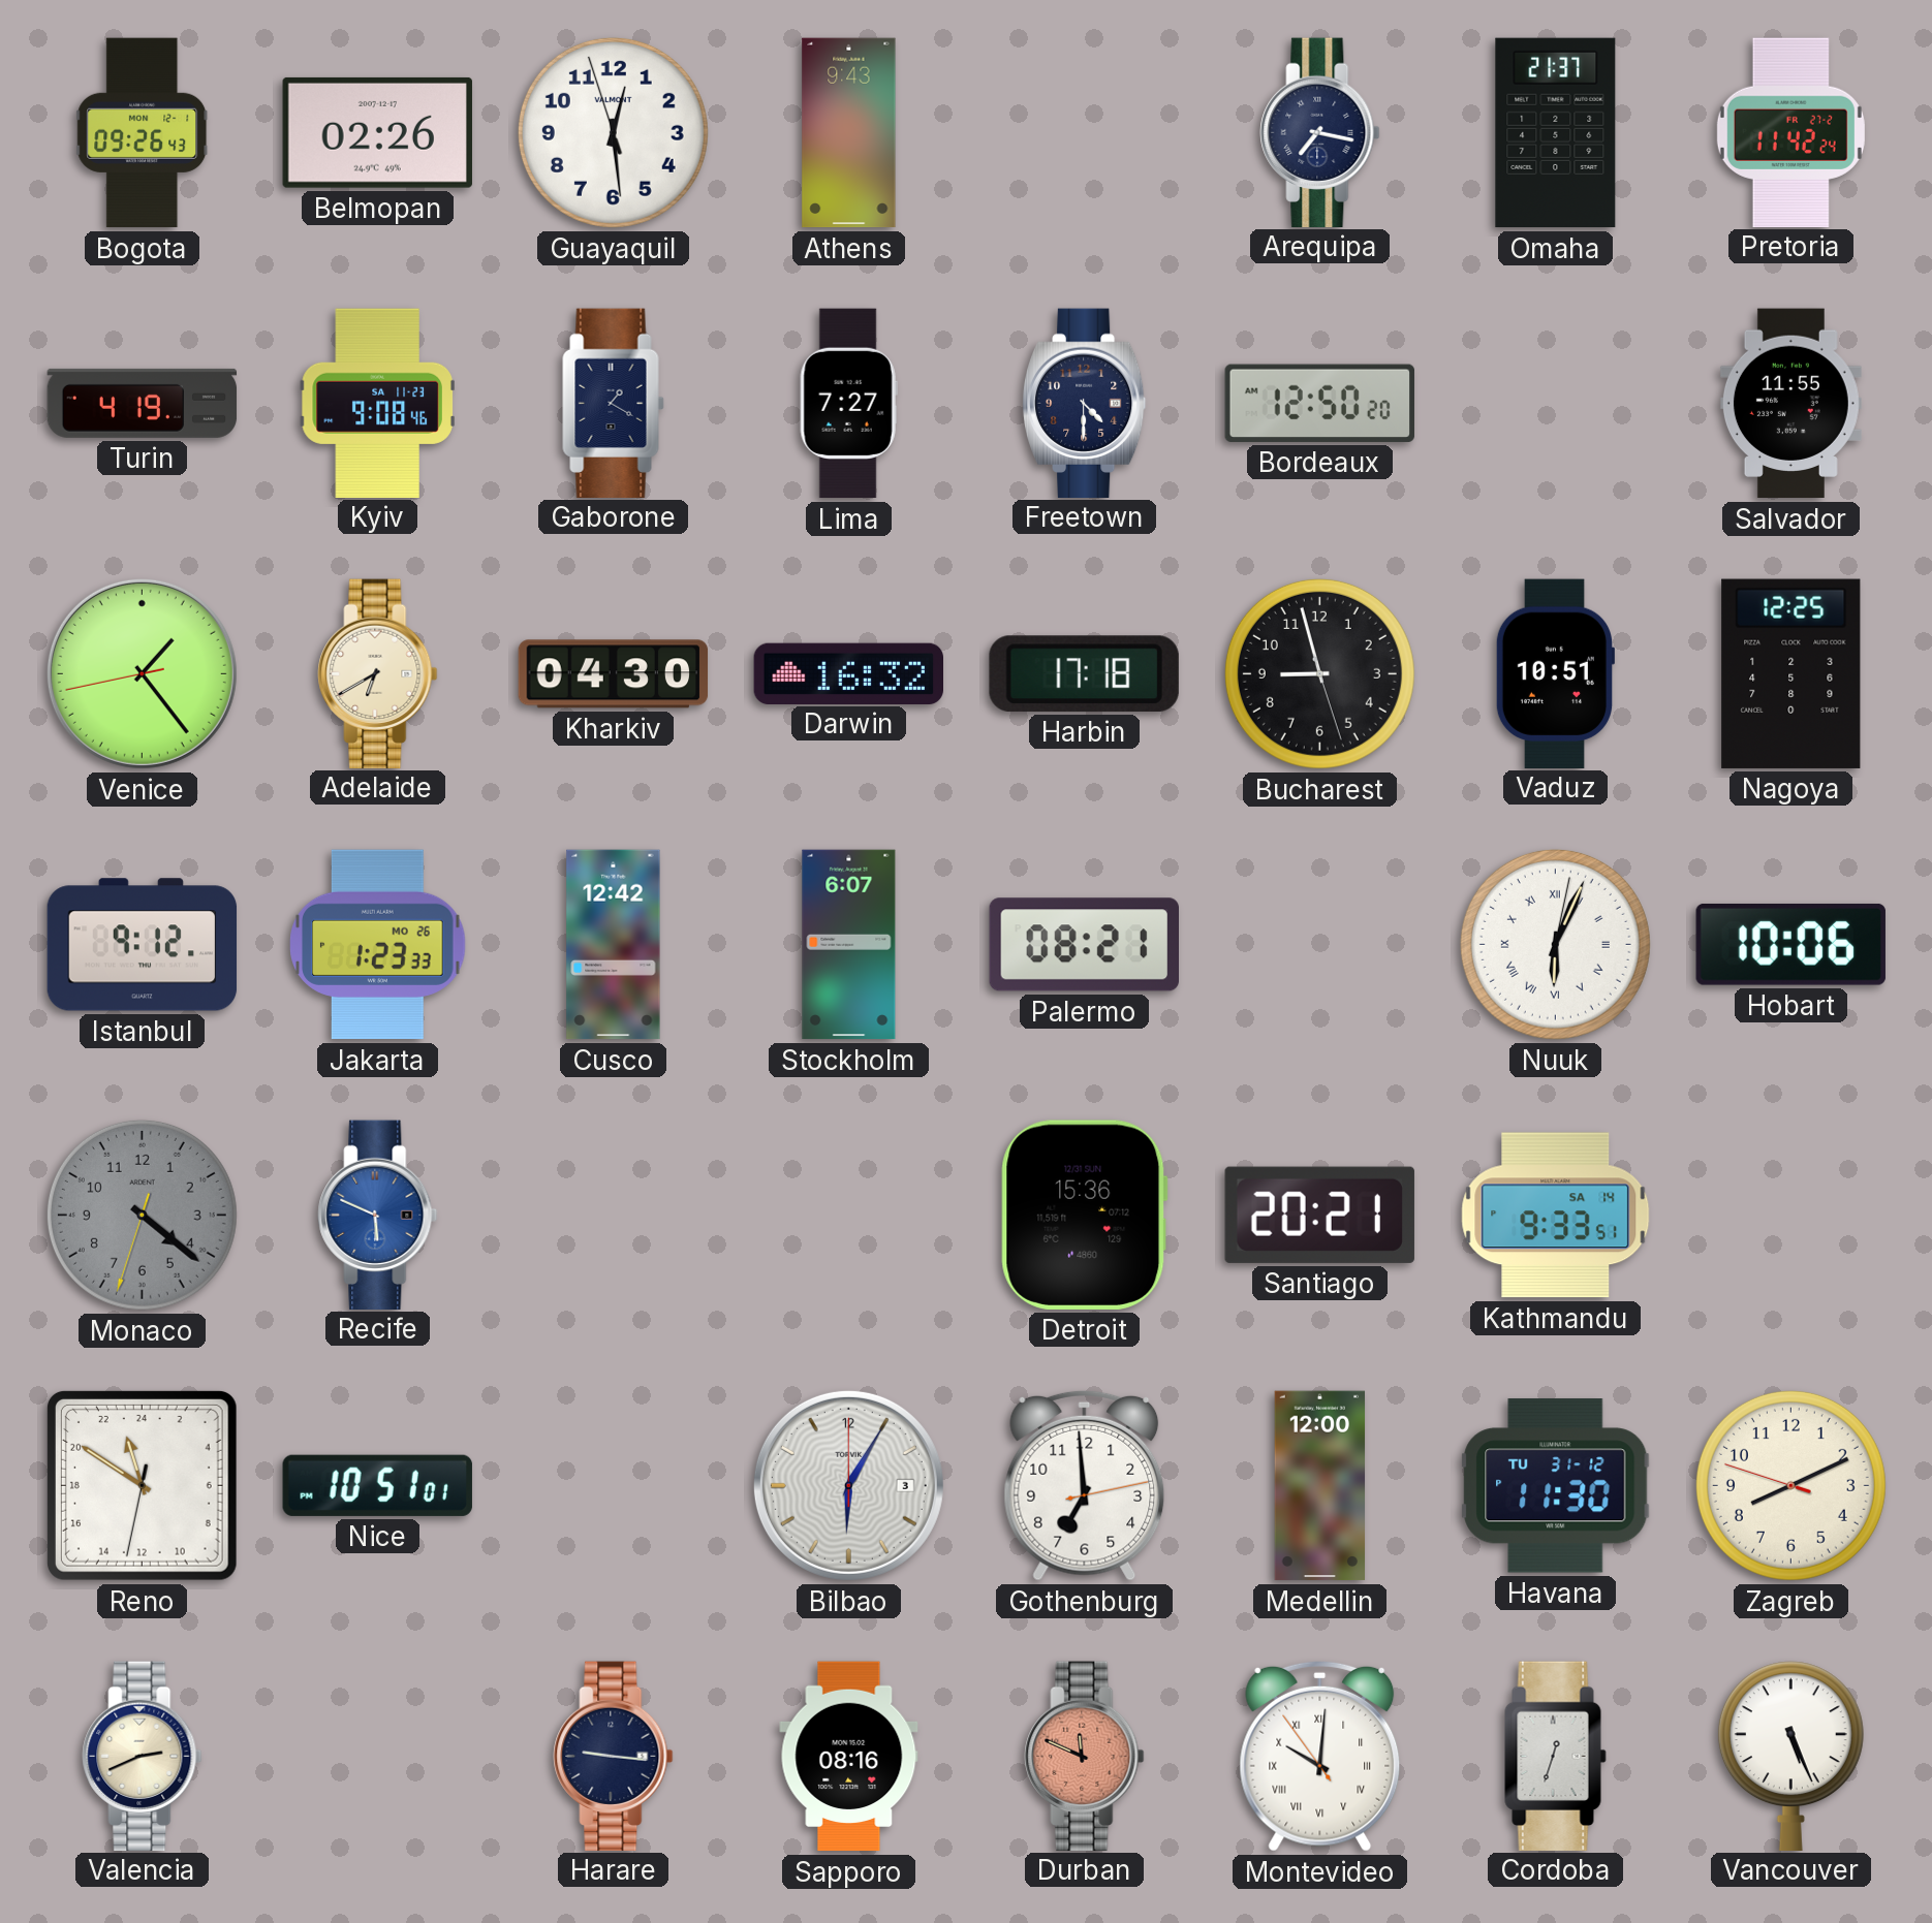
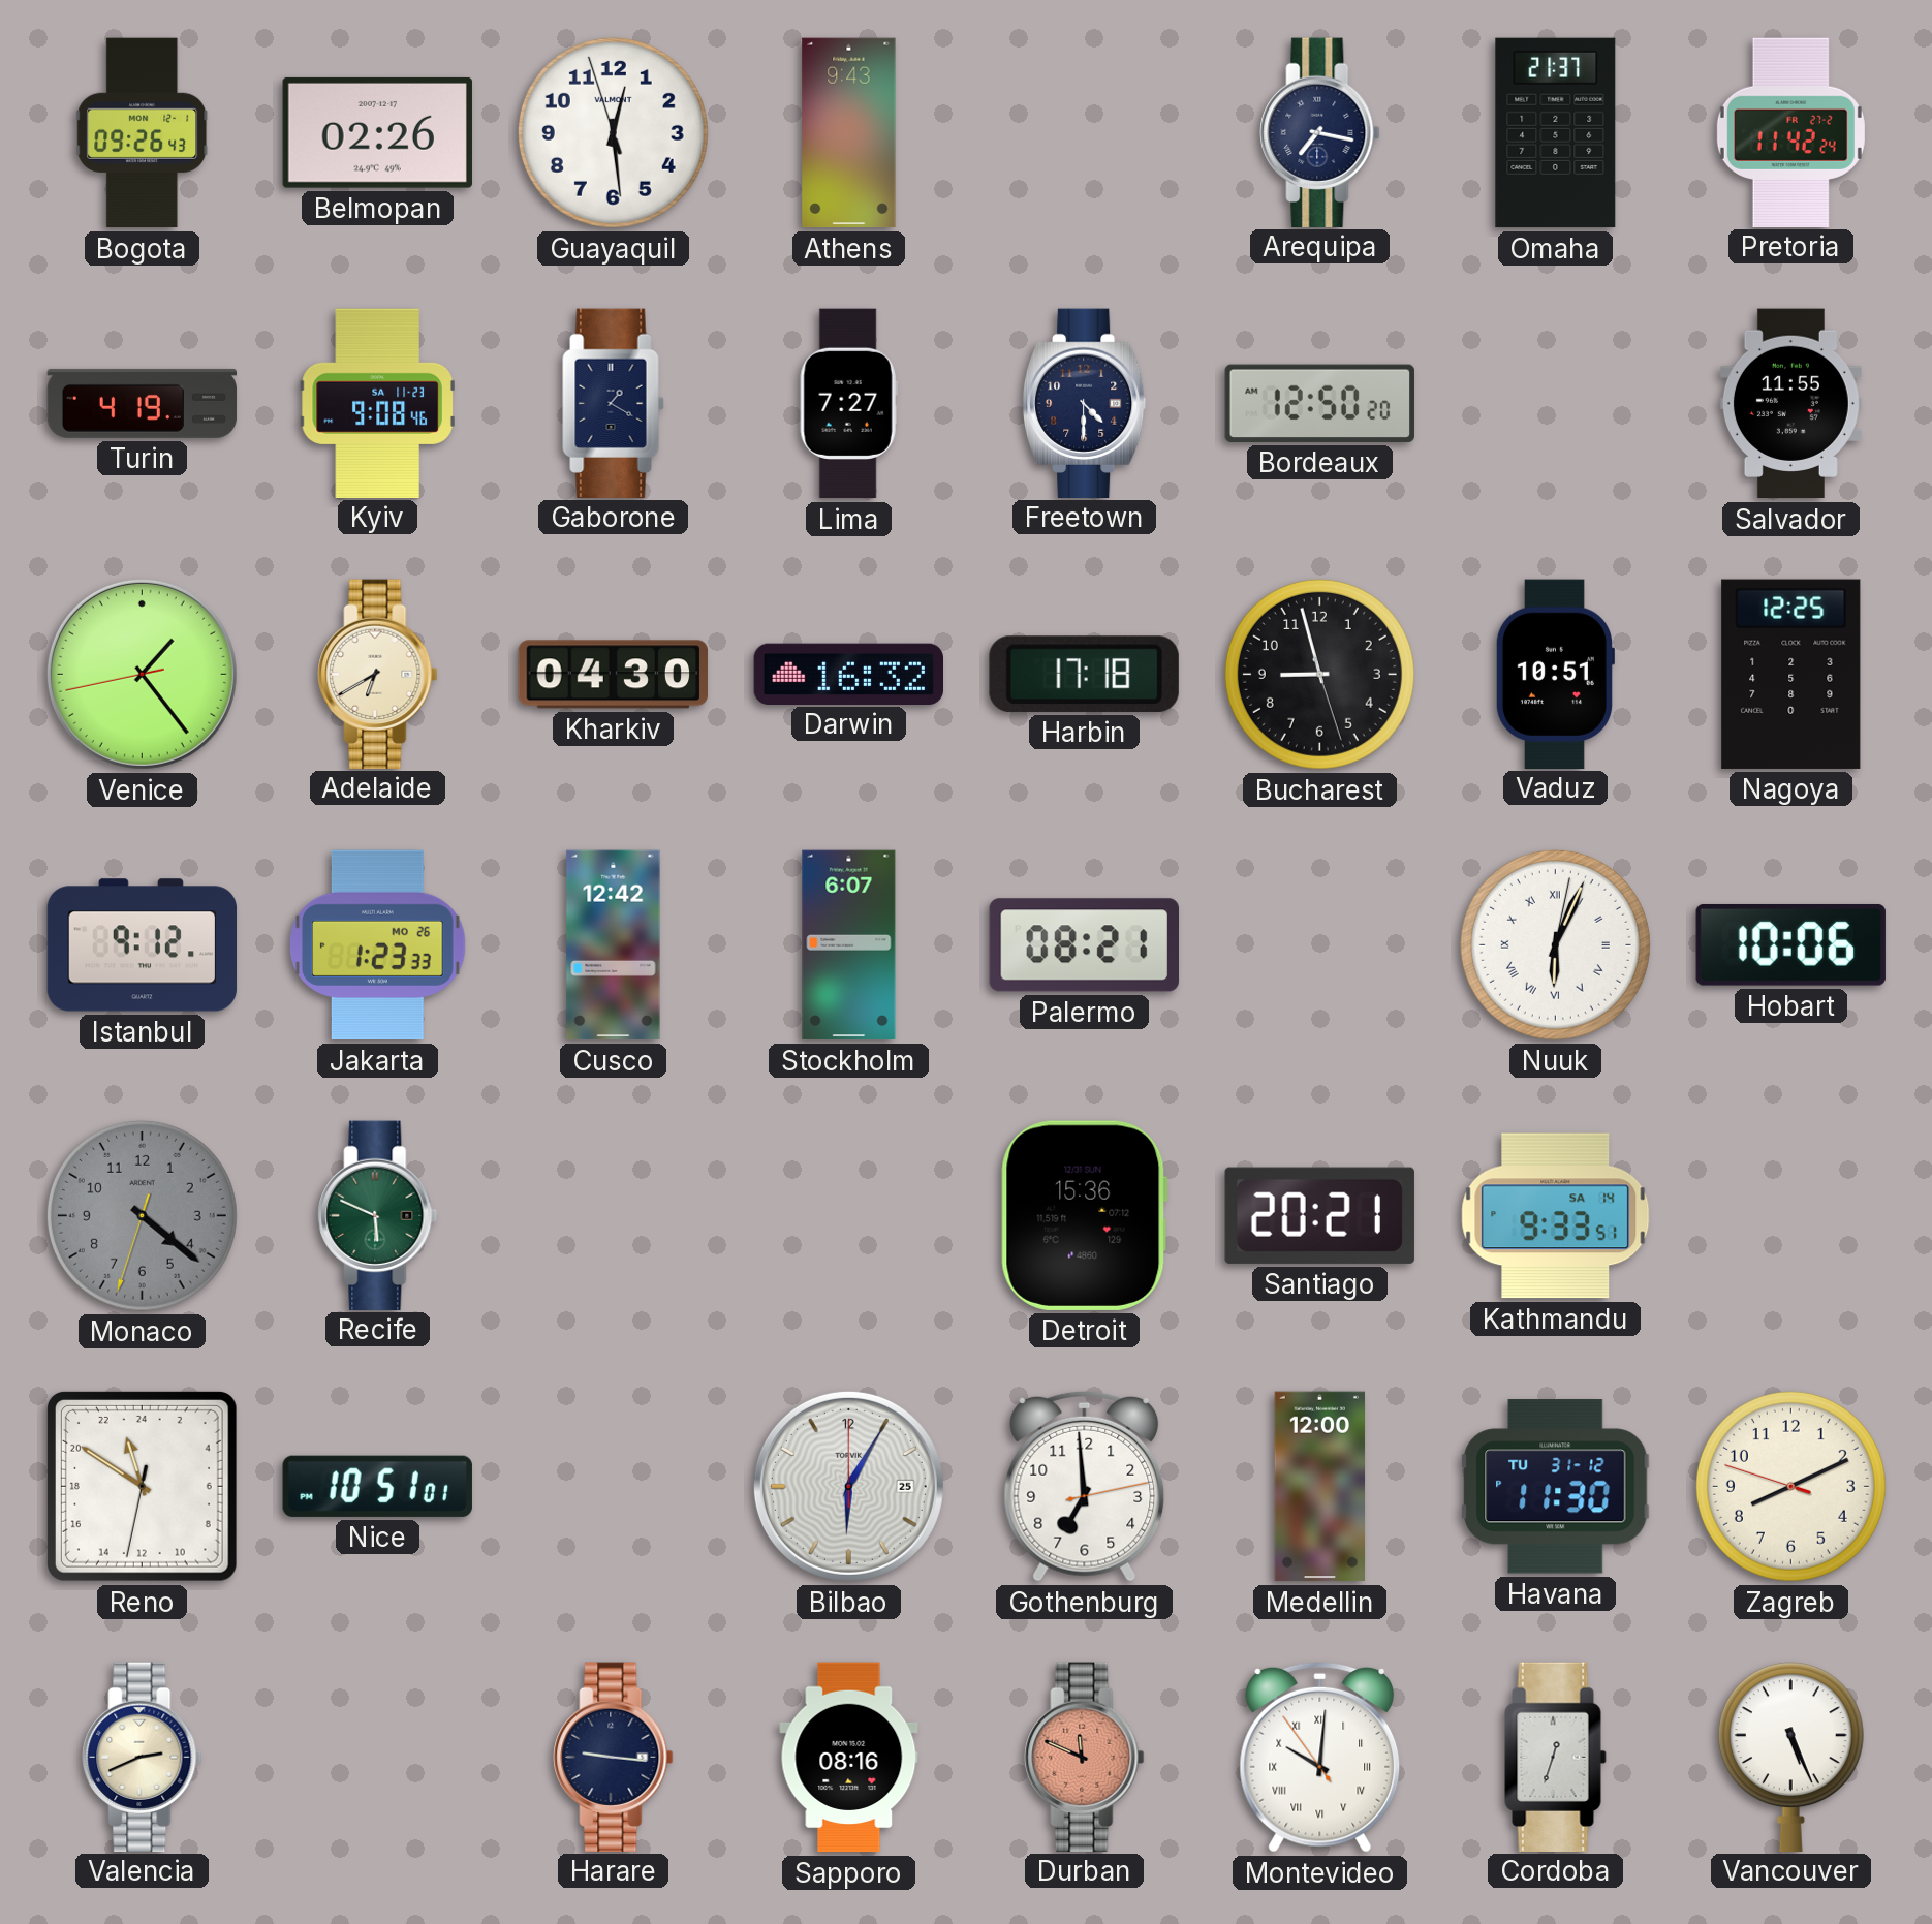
Recife dial: blue -> green
Bilbao date: 3 -> 25
